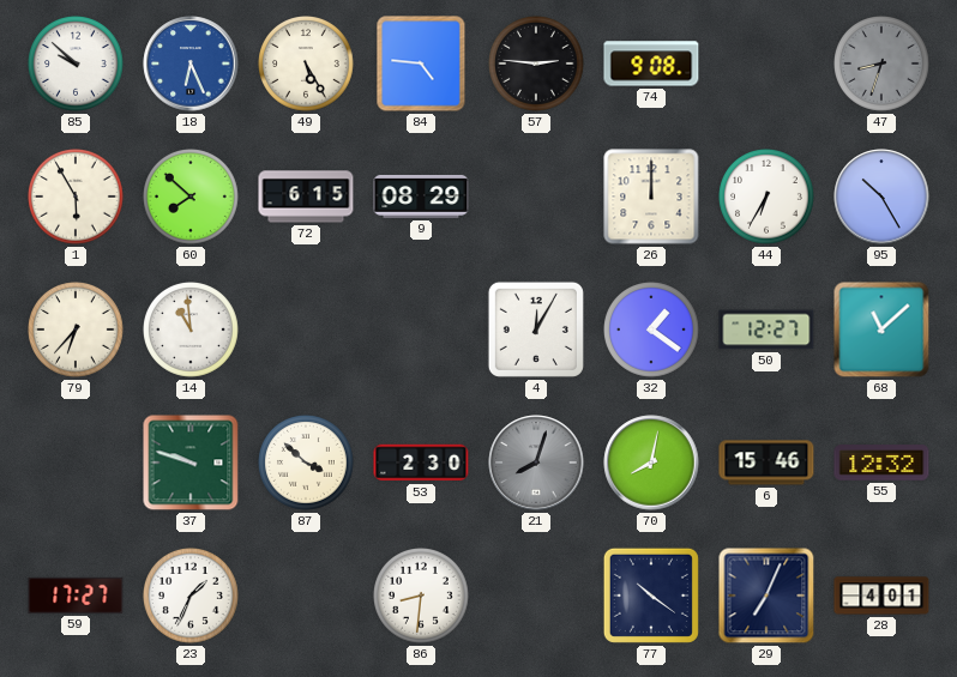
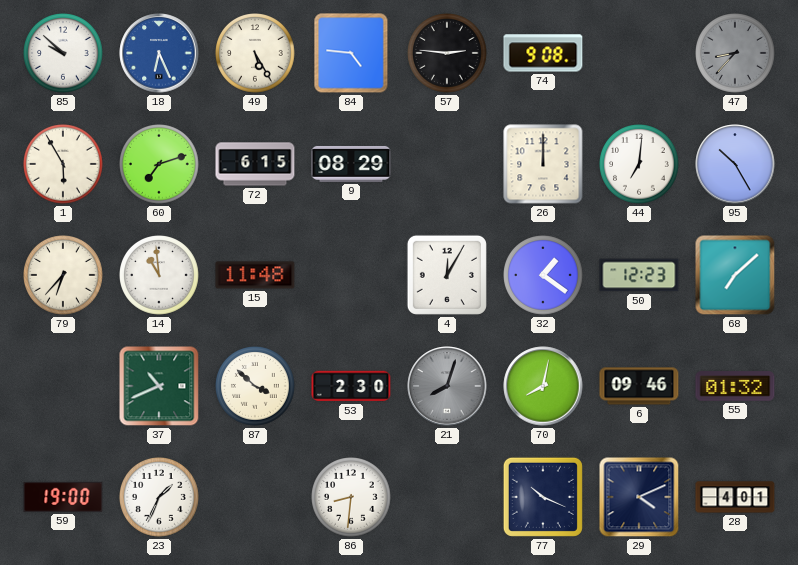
47: 8:33 -> 8:37
60: 7:52 -> 7:12
44: 6:35 -> 7:01
15: none -> 11:48
50: 12:27 -> 12:23
68: 11:08 -> 7:08
37: 9:48 -> 10:41
6: 15:46 -> 09:46
55: 12:32 -> 01:32
59: 17:27 -> 19:00
77: 10:21 -> 10:19
29: 7:04 -> 4:11
